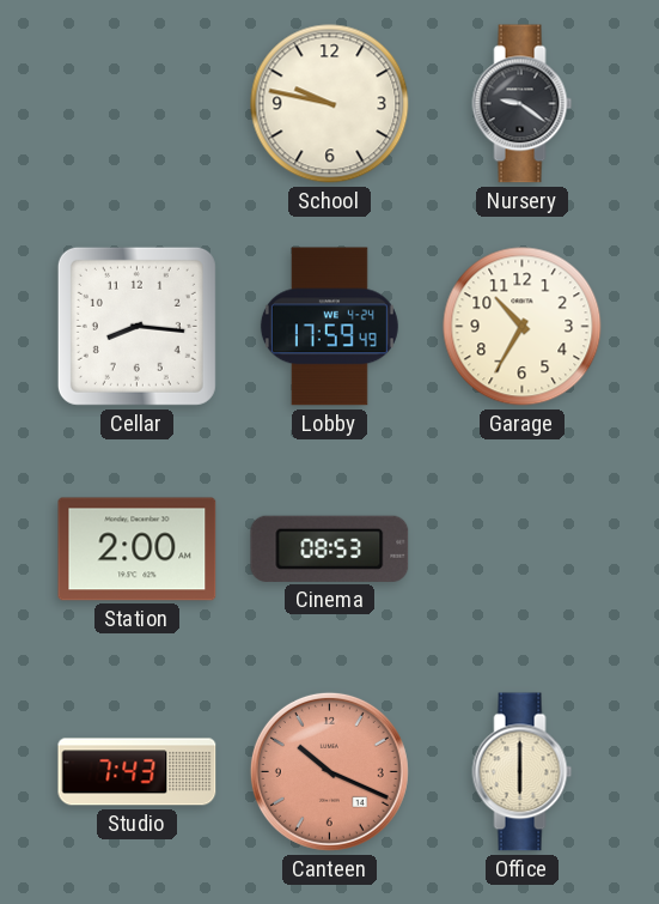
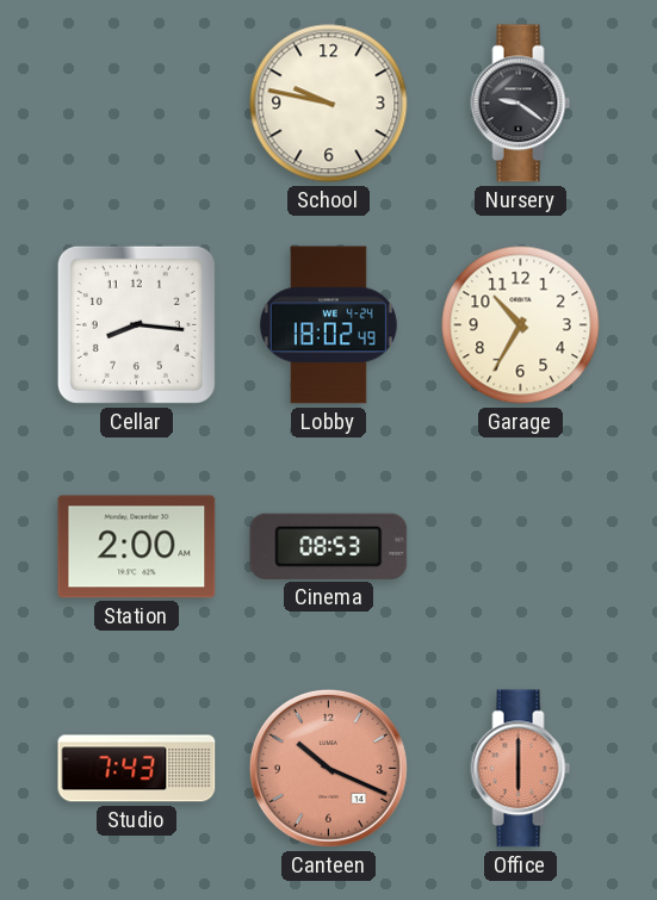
Lobby: 17:59 -> 18:02
Office dial: cream -> salmon
